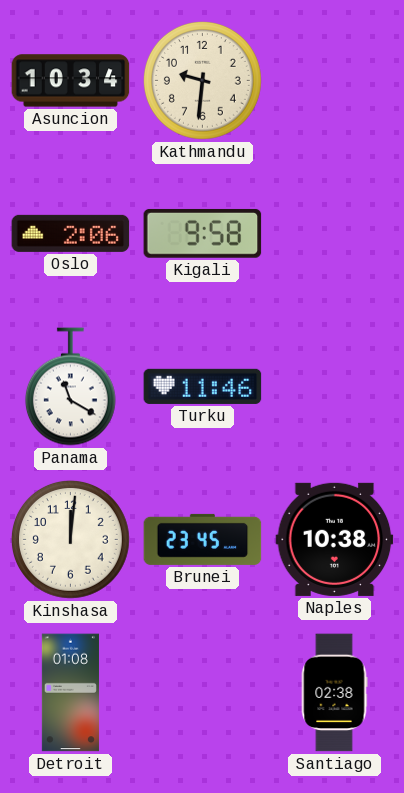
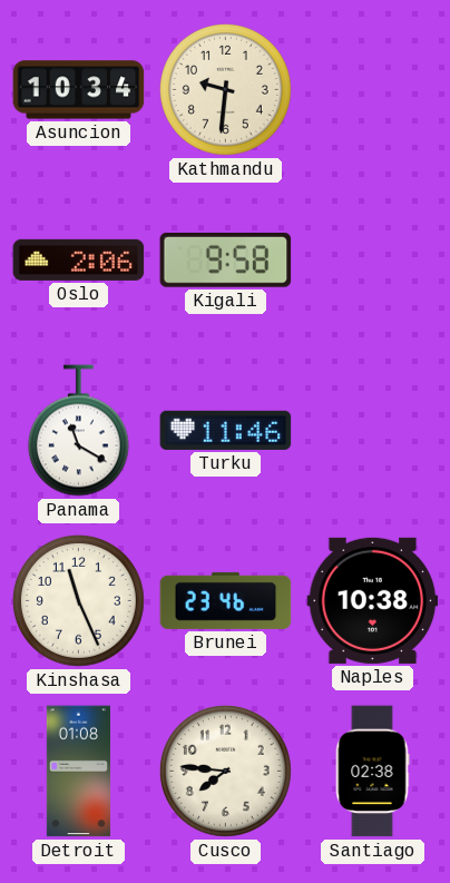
Kinshasa: 12:01 -> 11:26
Brunei: 23:45 -> 23:46
Cusco: none -> 7:46
